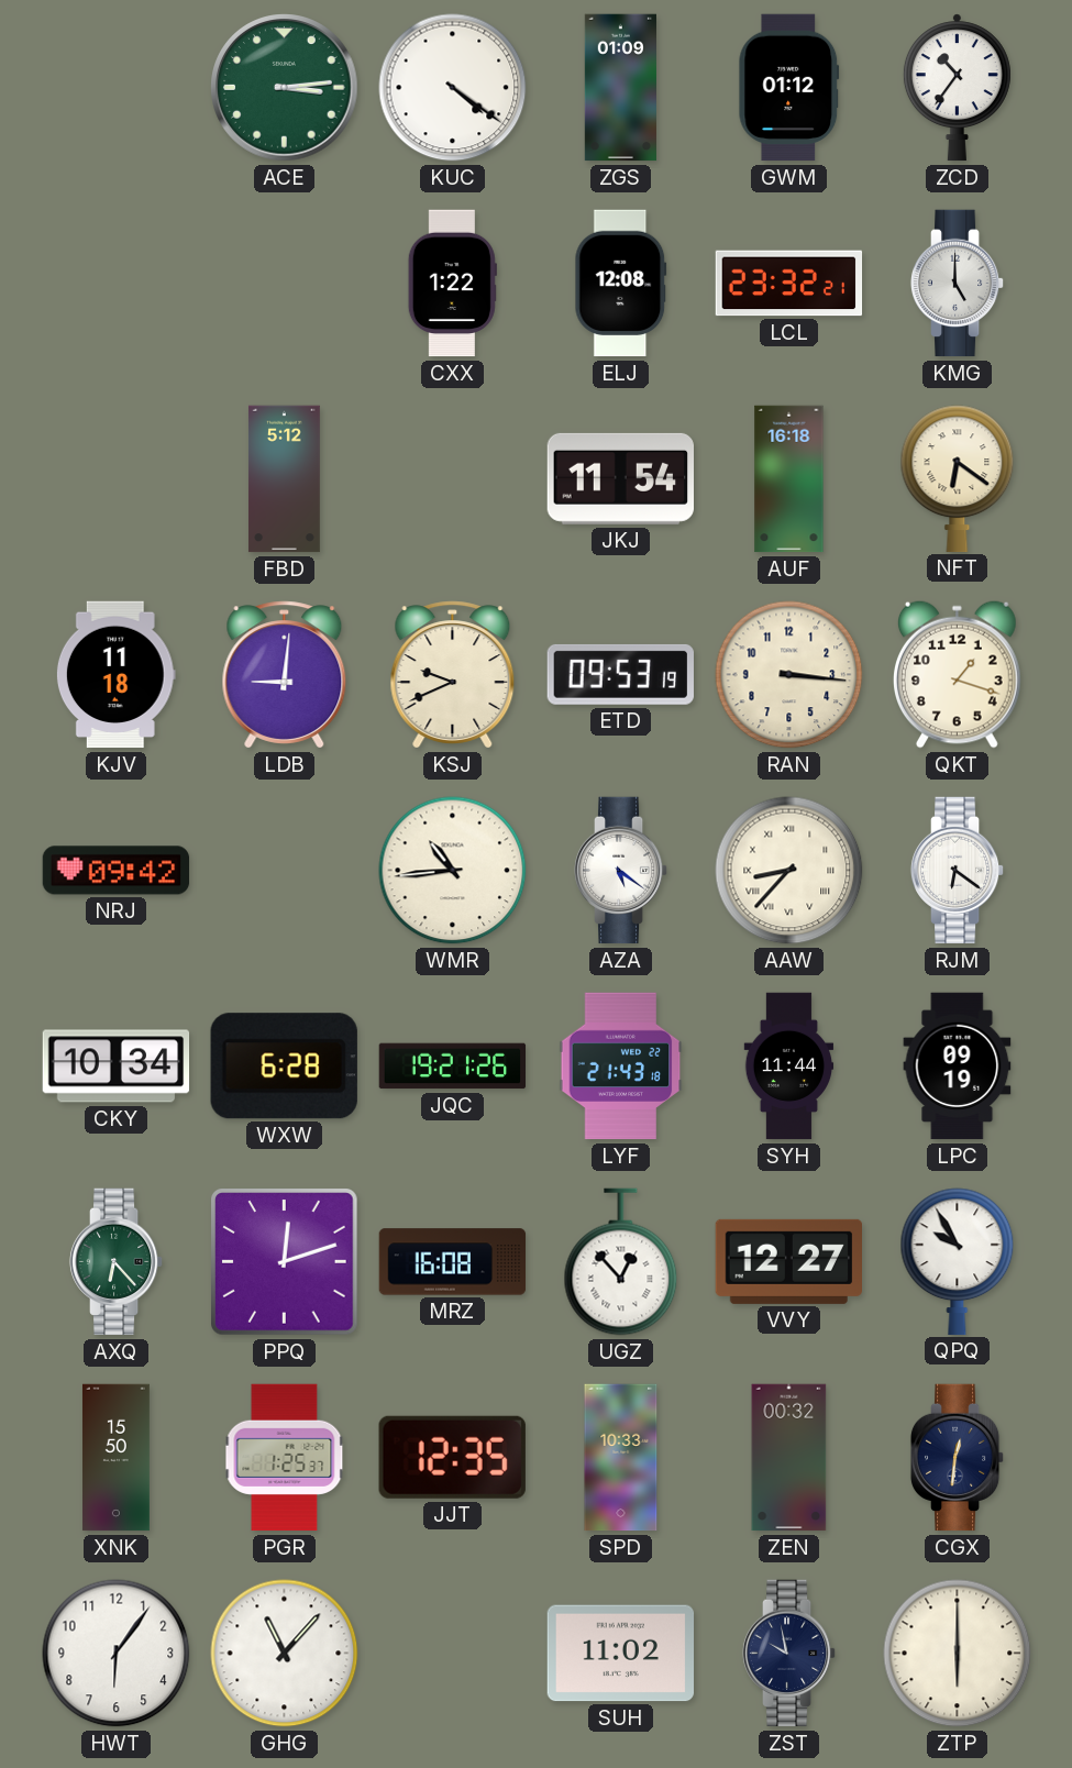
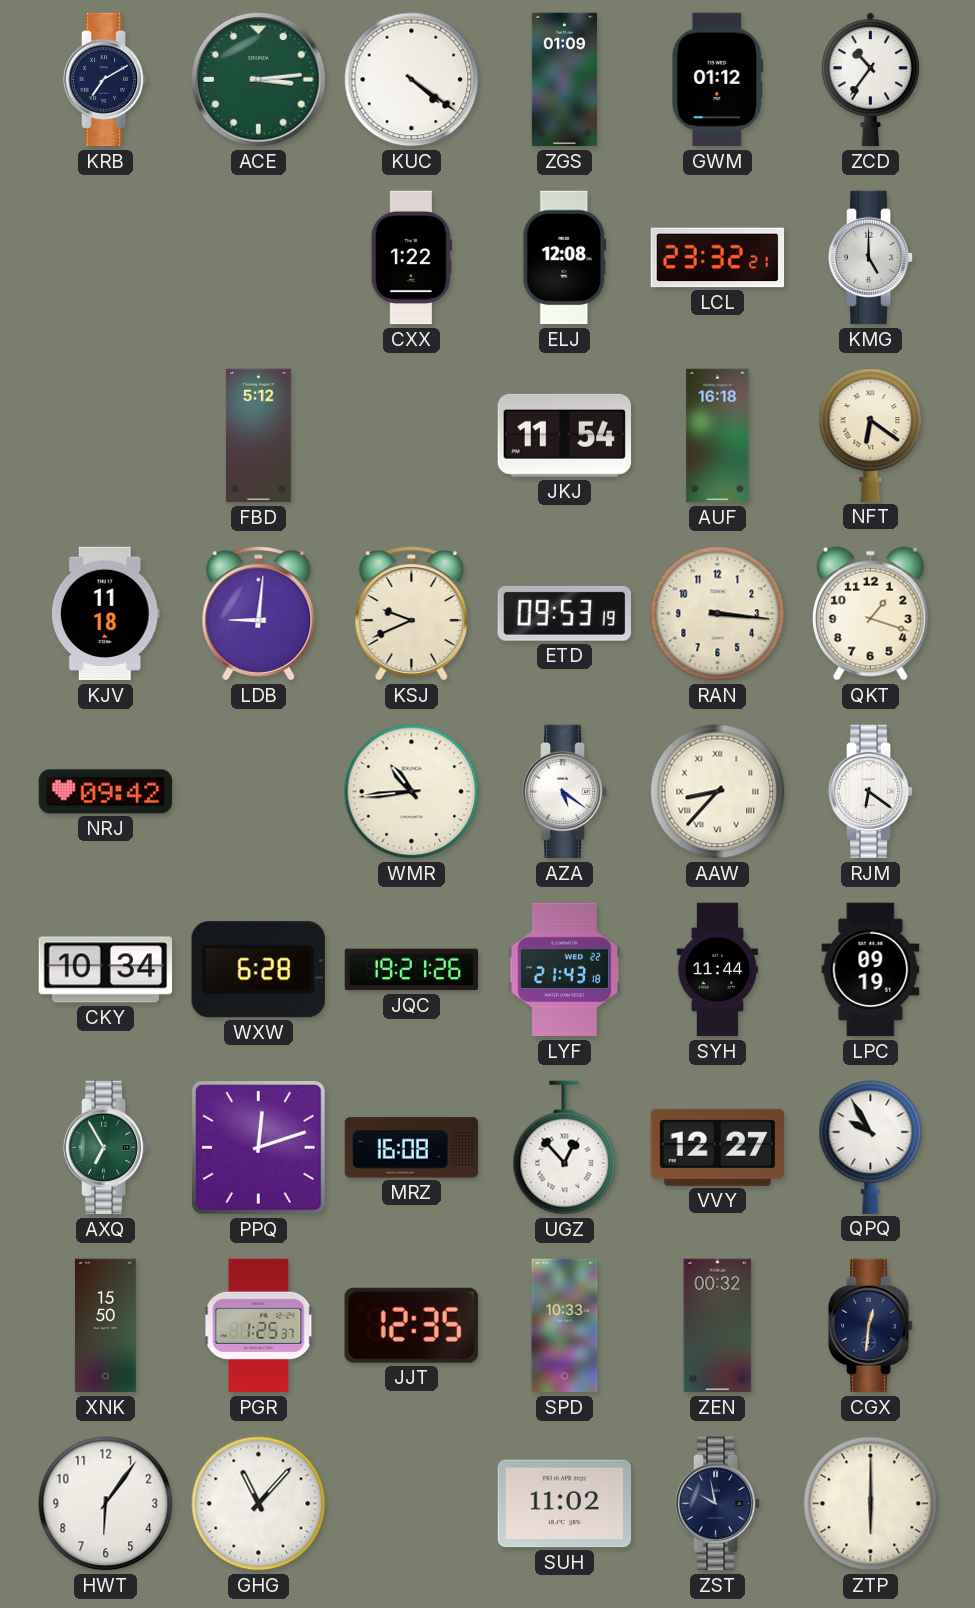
KRB: none -> 7:10
AXQ: 6:23 -> 6:55
